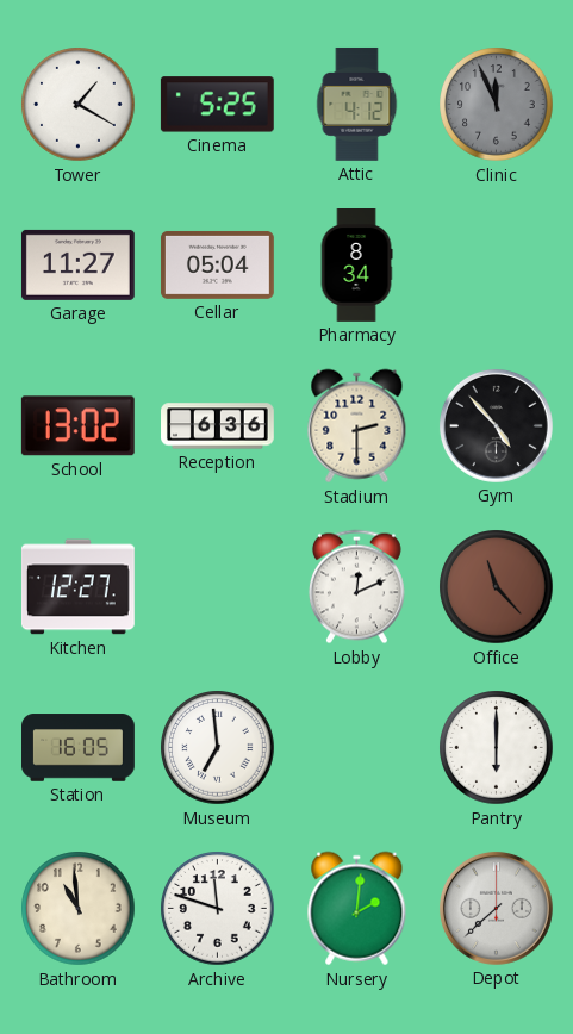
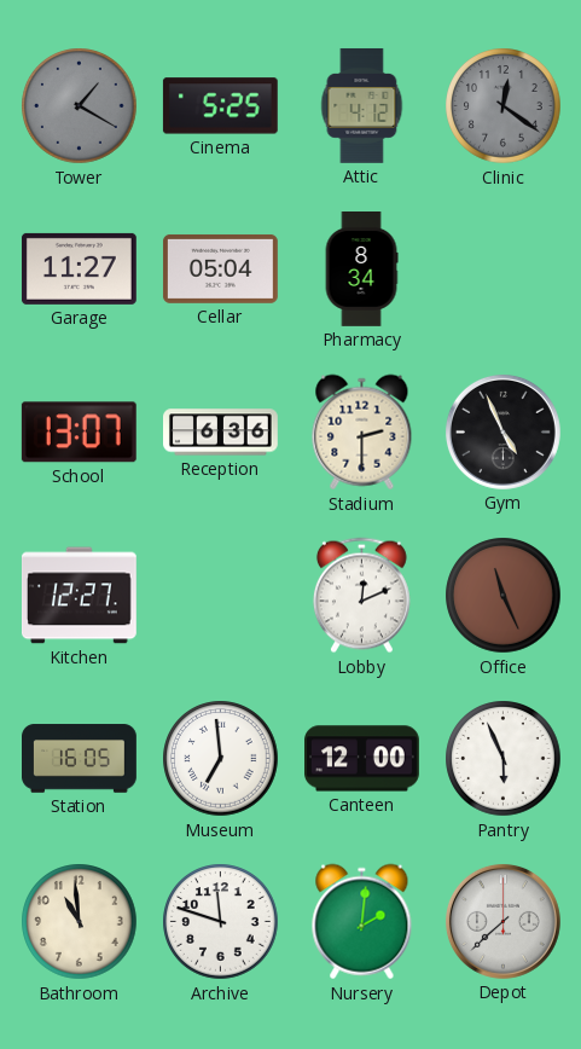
Tower dial: white -> grey
Clinic: 11:56 -> 12:21
School: 13:02 -> 13:07
Gym: 4:53 -> 4:56
Office: 11:23 -> 11:26
Canteen: none -> 12:00
Pantry: 6:00 -> 5:56
